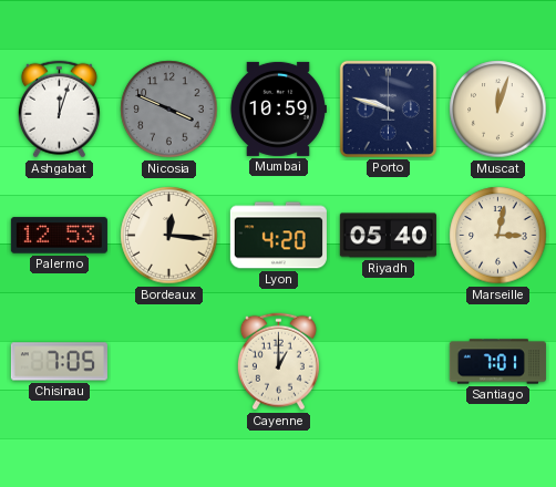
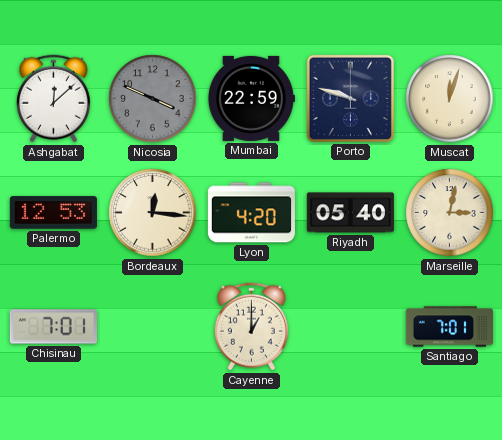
Ashgabat: 12:03 -> 12:08
Mumbai: 10:59 -> 22:59
Chisinau: 7:05 -> 7:01
